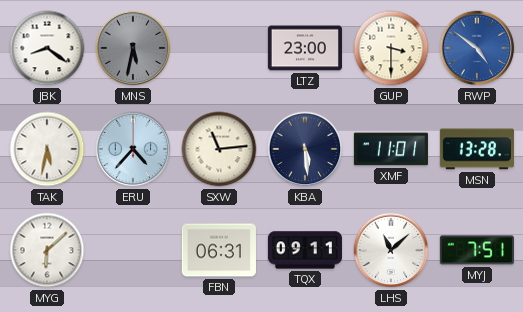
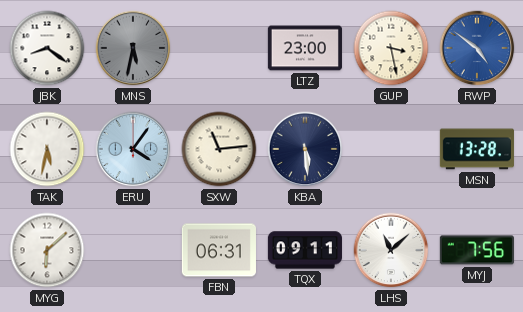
GUP: 3:30 -> 3:28
ERU: 4:37 -> 4:06
XMF: 11:01 -> none
MYJ: 7:51 -> 7:56
